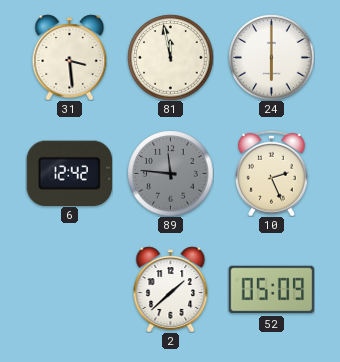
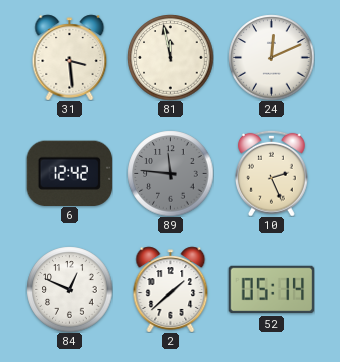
24: 6:00 -> 12:11
84: none -> 12:49
52: 05:09 -> 05:14
